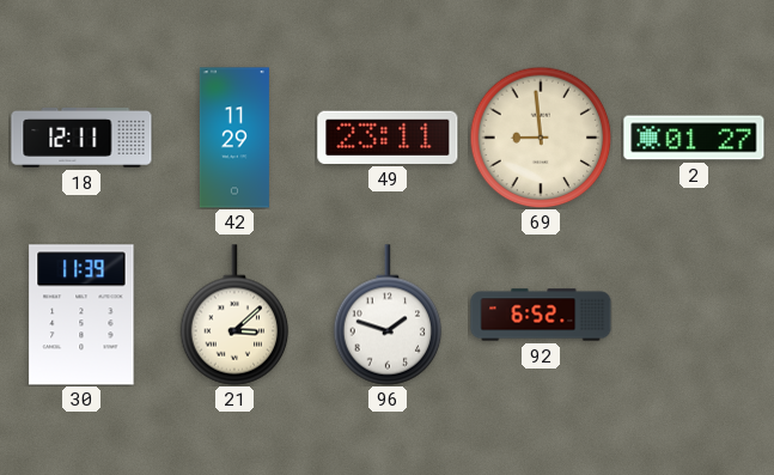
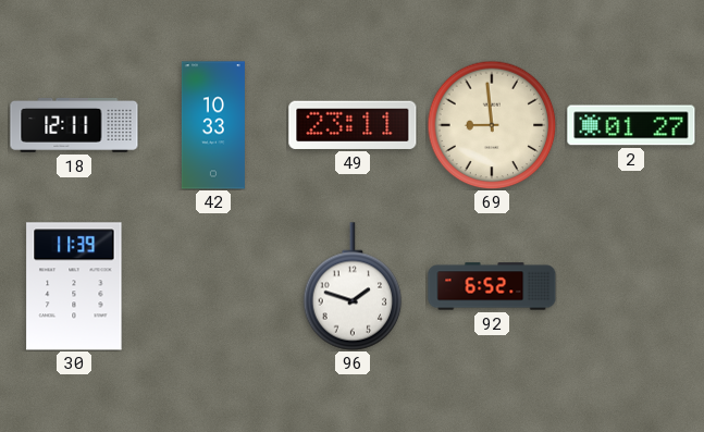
42: 11:29 -> 10:33
21: 3:08 -> none
